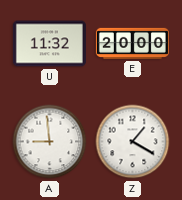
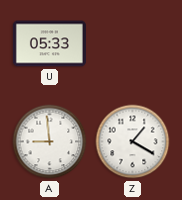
U: 11:32 -> 05:33
E: 20:00 -> none
